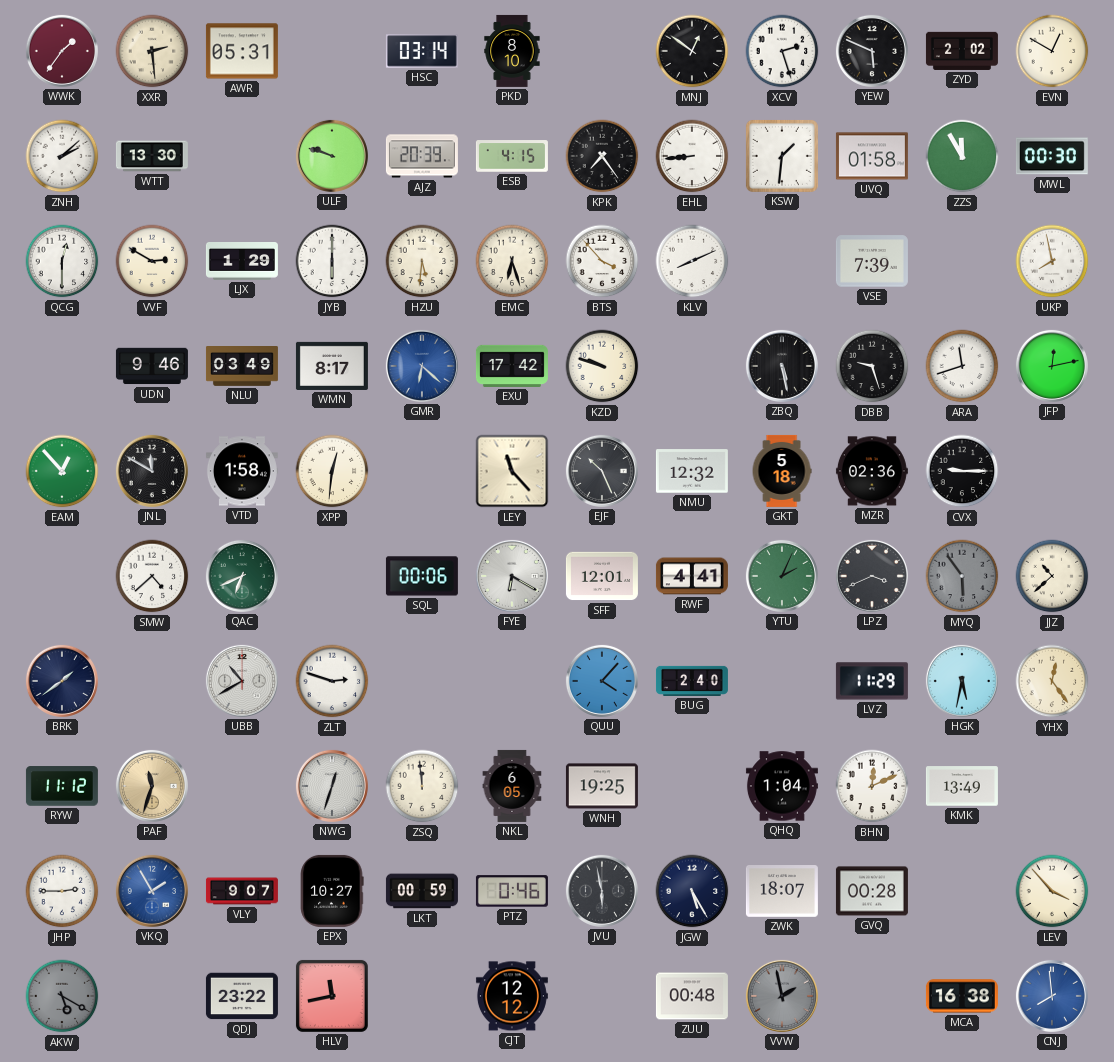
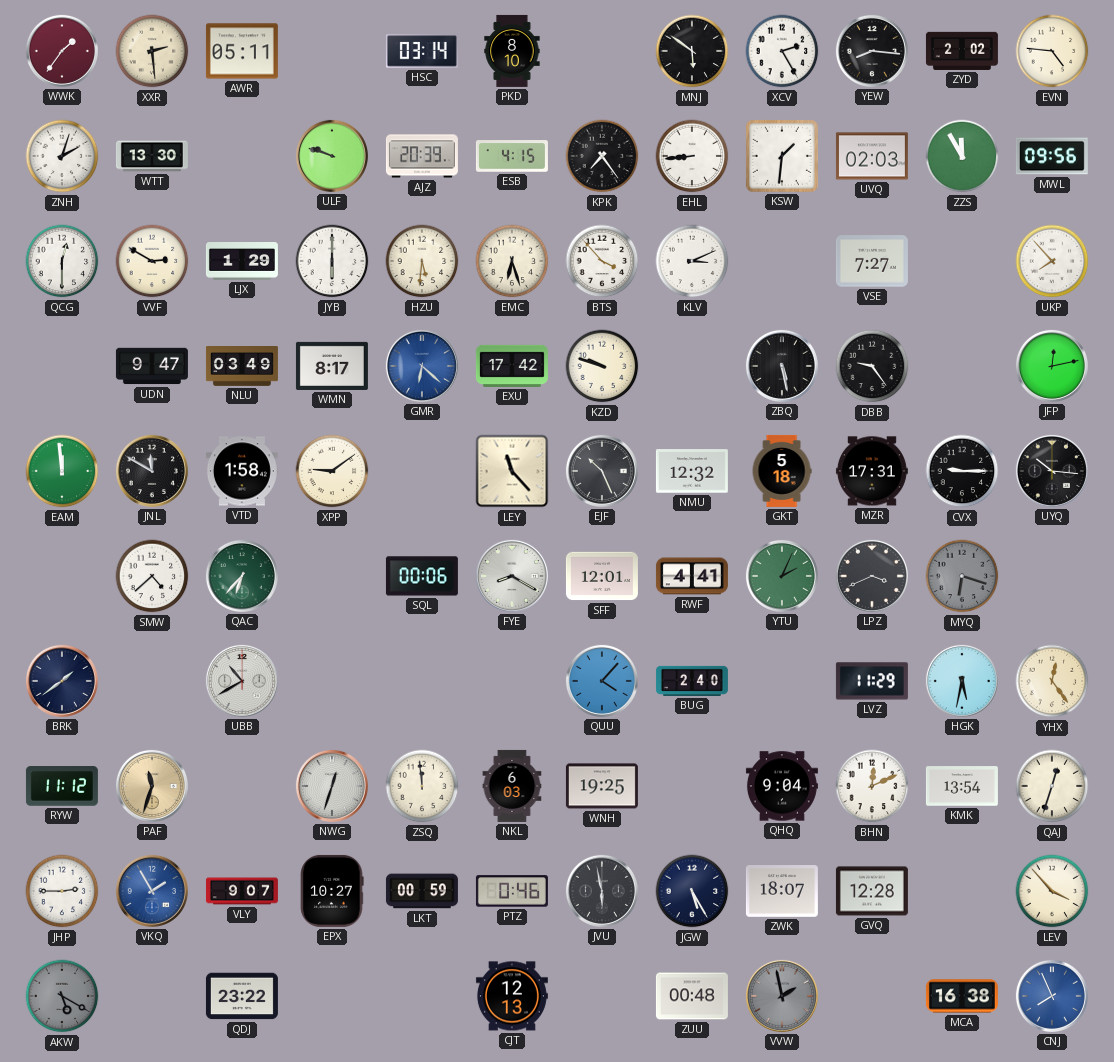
AWR: 05:31 -> 05:11
MNJ: 12:51 -> 5:51
XCV: 2:27 -> 2:25
YEW: 5:49 -> 8:16
EVN: 12:50 -> 4:46
ZNH: 2:08 -> 2:03
UVQ: 01:58 -> 02:03
MWL: 00:30 -> 09:56
KLV: 8:11 -> 3:11
VSE: 7:39 -> 7:27
UKP: 7:58 -> 7:53
UDN: 9:46 -> 9:47
DBB: 9:27 -> 9:24
ARA: 11:42 -> none
EAM: 12:53 -> 11:59
XPP: 12:31 -> 9:09
MZR: 02:36 -> 17:31
UYQ: none -> 10:16
QAC: 6:41 -> 6:37
FYE: 6:20 -> 8:20
MYQ: 5:54 -> 6:18
JJZ: 10:38 -> none
ZLT: 2:48 -> none
NKL: 6:05 -> 6:03
QHQ: 1:04 -> 9:04
KMK: 13:49 -> 13:54
QAJ: none -> 12:33
GVQ: 00:28 -> 12:28
HLV: 11:43 -> none
CJT: 12:12 -> 12:13
CNJ: 7:59 -> 7:56
